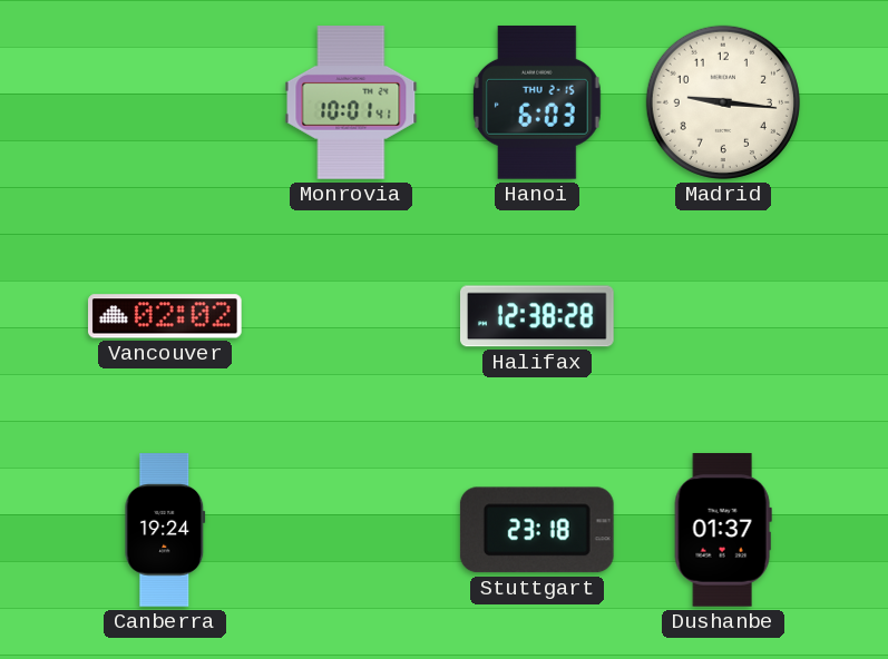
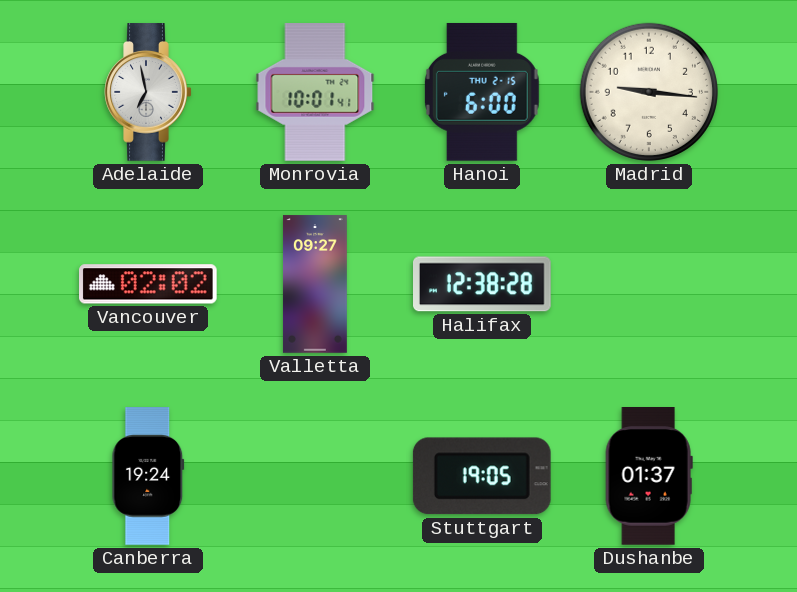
Adelaide: none -> 6:58
Hanoi: 6:03 -> 6:00
Valletta: none -> 09:27
Stuttgart: 23:18 -> 19:05
